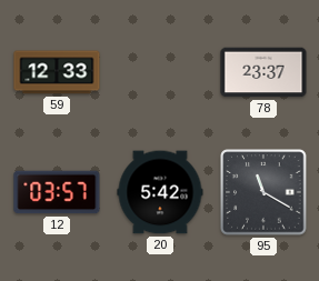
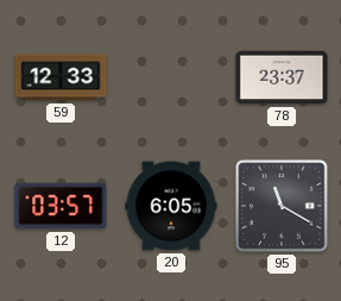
20: 5:42 -> 6:05
